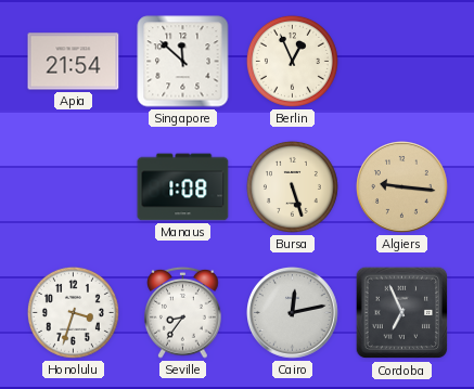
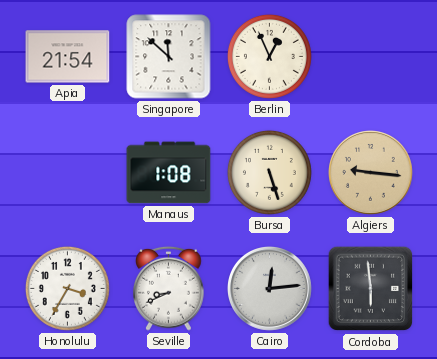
Honolulu: 3:33 -> 3:35
Seville: 8:36 -> 8:41
Cairo: 12:13 -> 12:14
Cordoba: 6:56 -> 5:59
